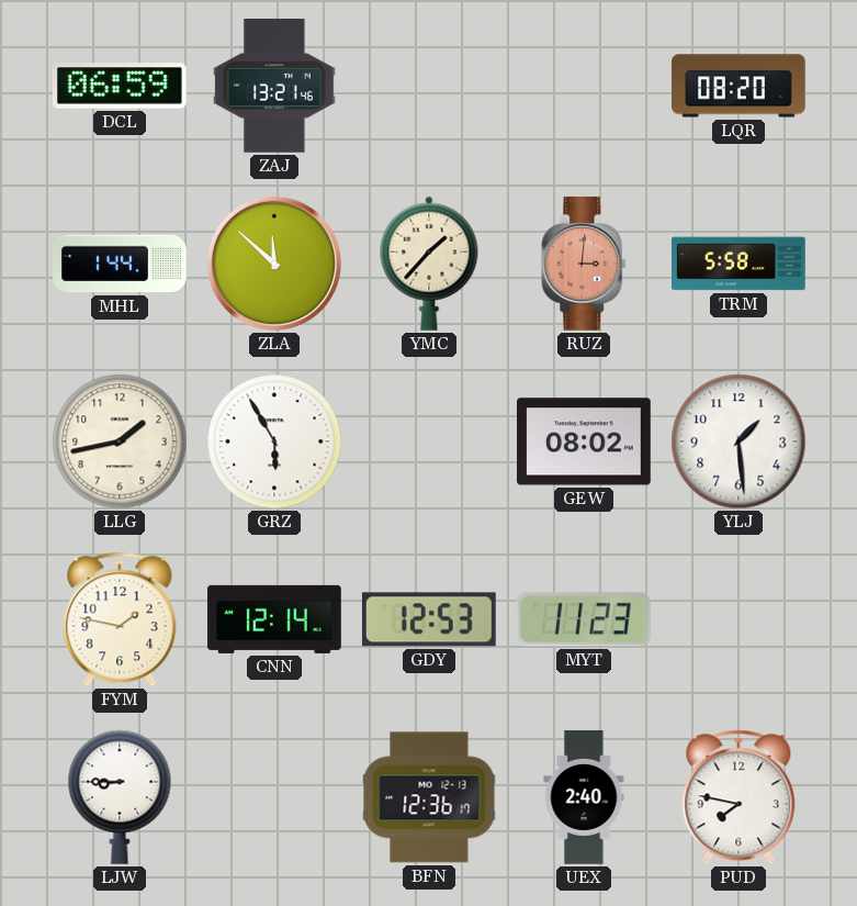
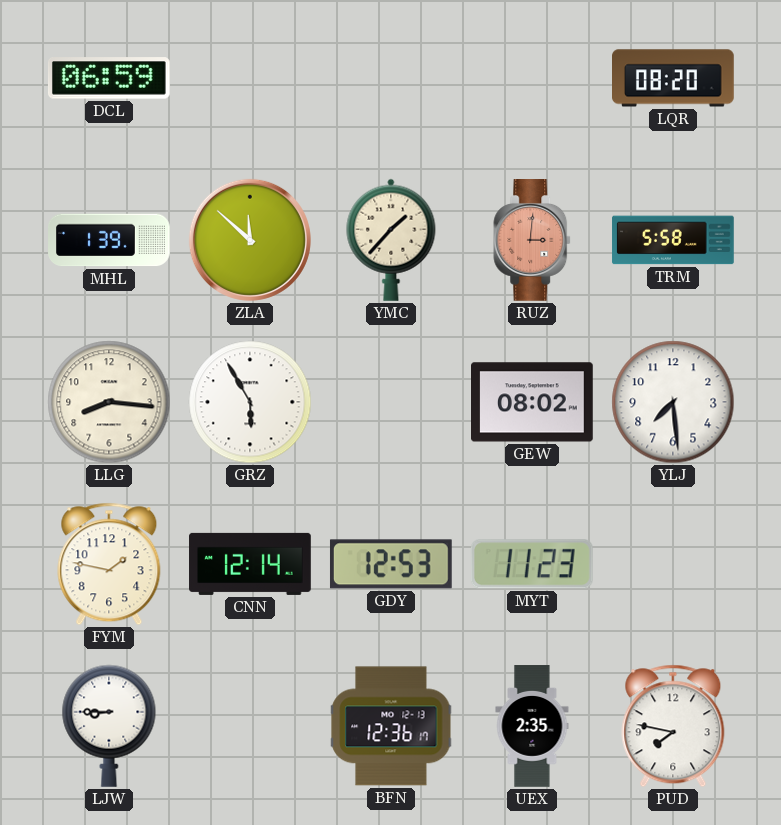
ZAJ: 13:21 -> none
MHL: 1:44 -> 1:39
LLG: 1:43 -> 8:16
YLJ: 1:29 -> 7:29
UEX: 2:40 -> 2:35
